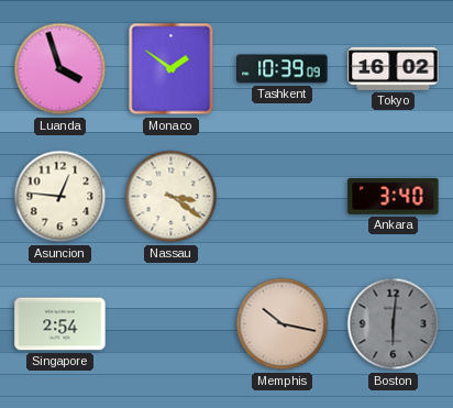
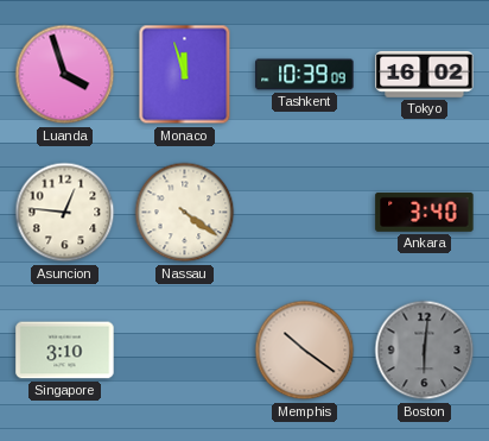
Monaco: 1:51 -> 11:57
Nassau: 3:21 -> 4:21
Singapore: 2:54 -> 3:10
Memphis: 10:17 -> 10:21
